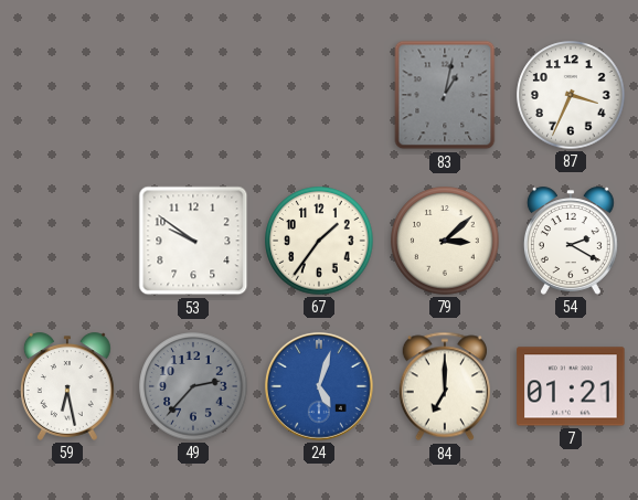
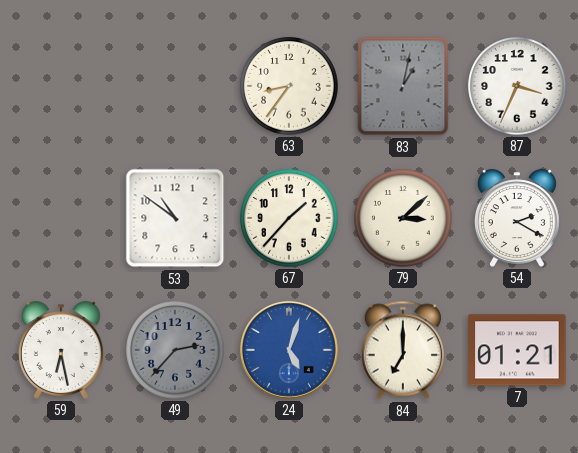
63: none -> 8:36
53: 9:51 -> 10:51
67: 1:36 -> 1:37
